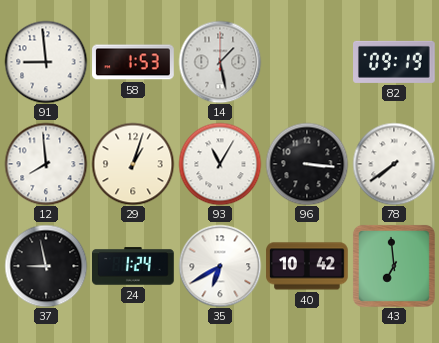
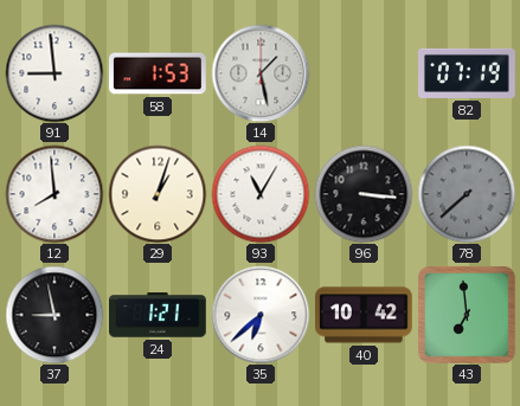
82: 09:19 -> 07:19
78: 7:39 -> 7:38
78 dial: white -> grey
24: 1:24 -> 1:21
35: 6:40 -> 6:38
